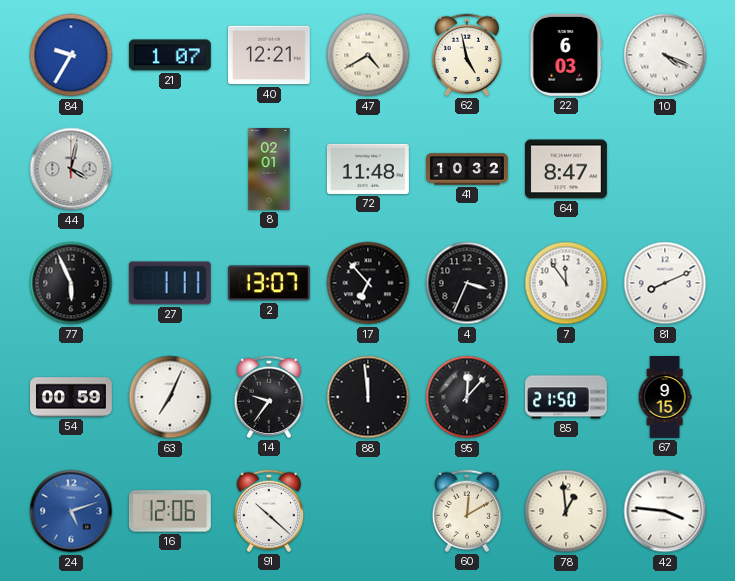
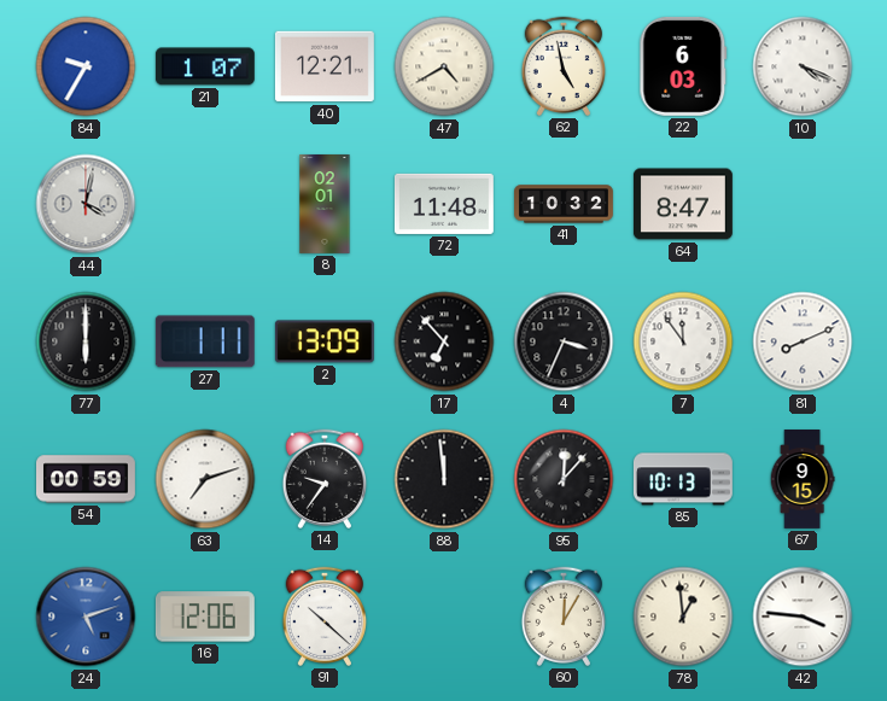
77: 5:56 -> 6:00
2: 13:07 -> 13:09
63: 7:04 -> 7:12
85: 21:50 -> 10:13
60: 12:10 -> 12:05
